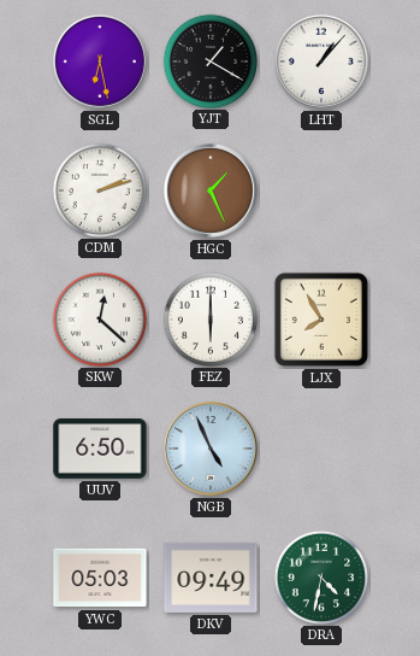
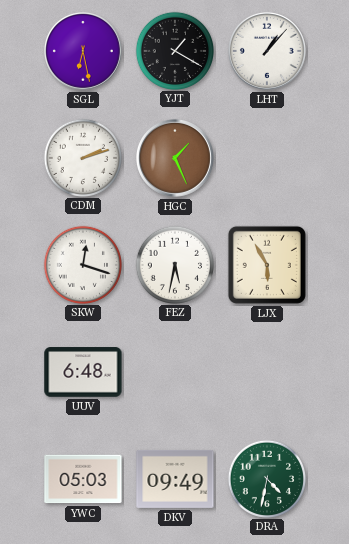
SKW: 12:22 -> 12:18
FEZ: 6:00 -> 5:32
LJX: 7:55 -> 5:55
UUV: 6:50 -> 6:48
NGB: 4:56 -> none
